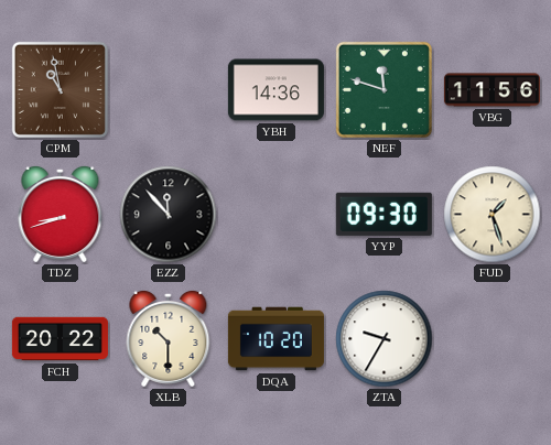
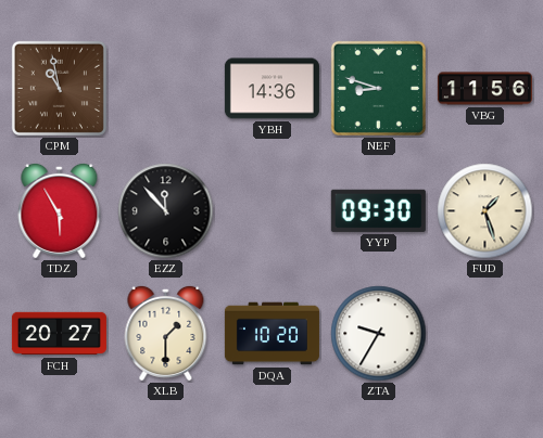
NEF: 11:48 -> 8:48
TDZ: 8:42 -> 5:55
FCH: 20:22 -> 20:27
XLB: 10:30 -> 1:30
